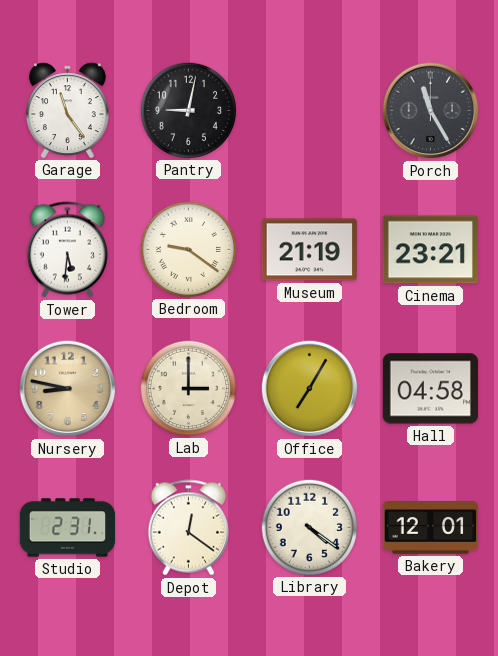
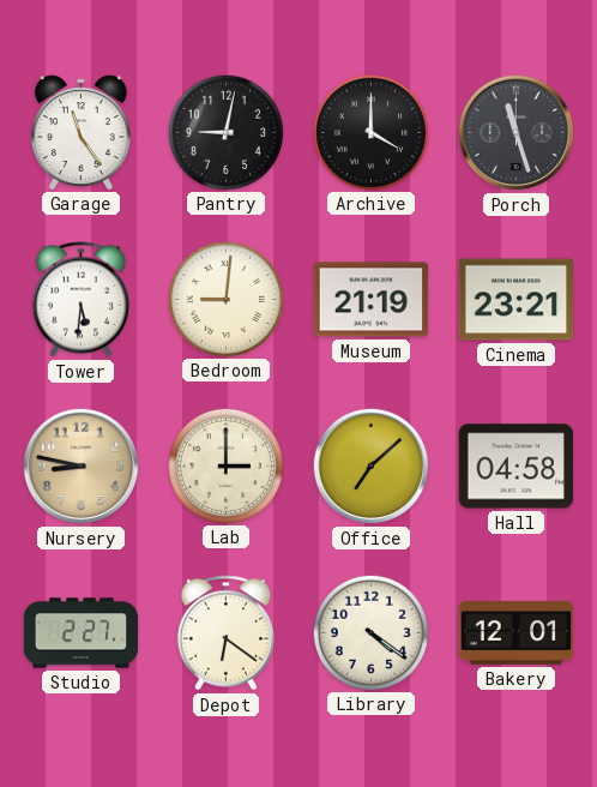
Archive: none -> 4:00
Porch: 11:25 -> 11:27
Bedroom: 9:21 -> 9:01
Office: 7:05 -> 7:08
Studio: 2:31 -> 2:27
Depot: 12:21 -> 6:21
